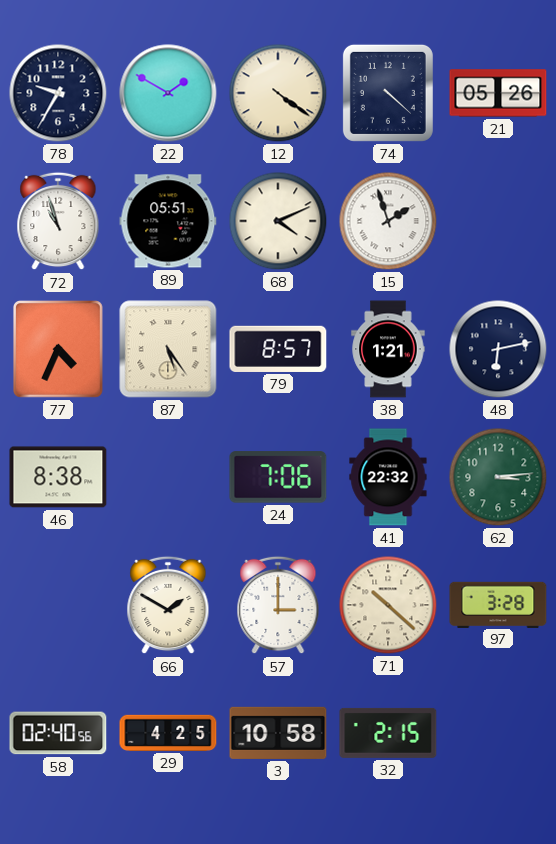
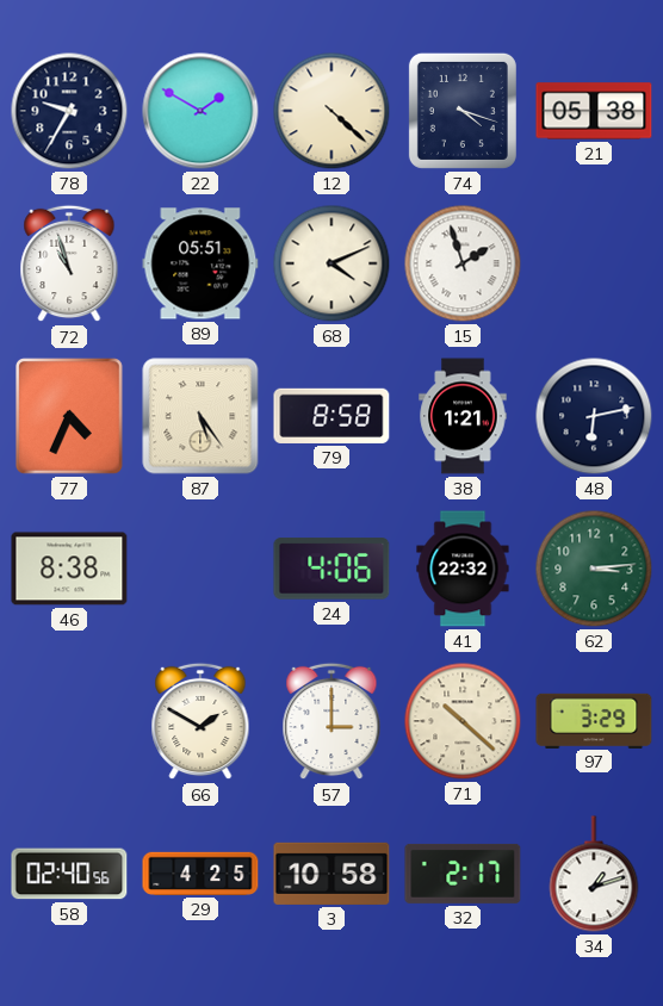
12: 4:21 -> 4:22
74: 4:22 -> 4:18
21: 05:26 -> 05:38
79: 8:57 -> 8:58
24: 7:06 -> 4:06
97: 3:28 -> 3:29
32: 2:15 -> 2:17
34: none -> 1:12
